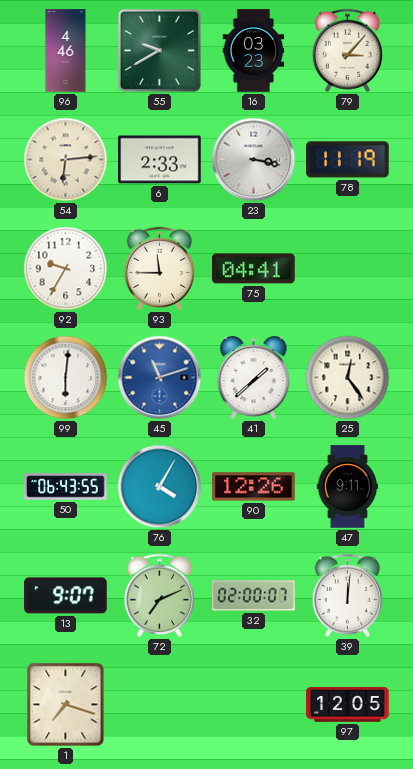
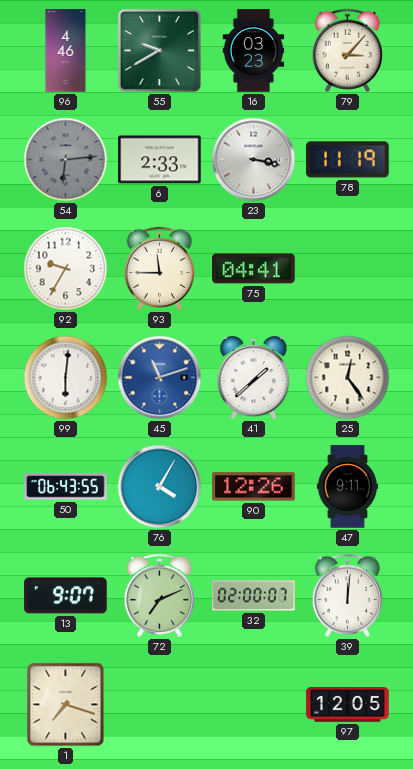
54 dial: cream -> grey
